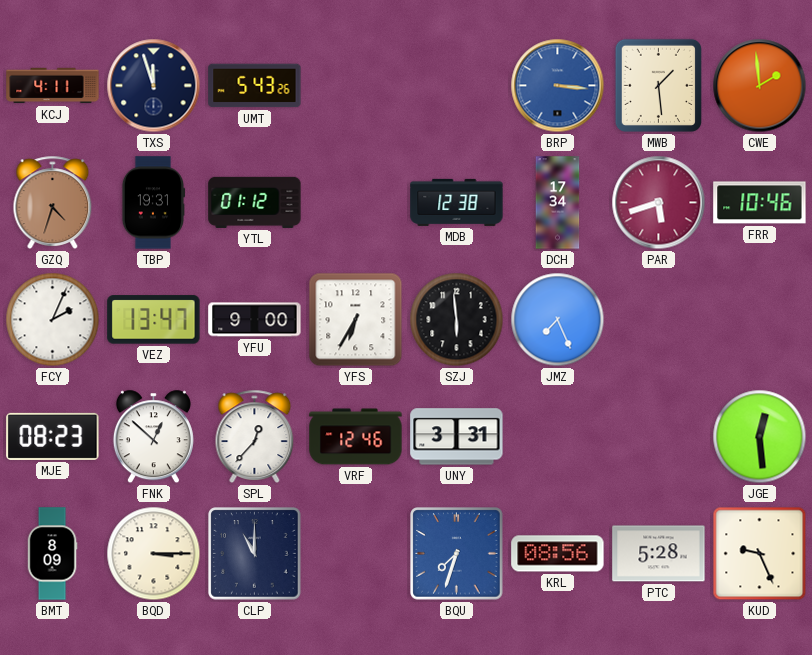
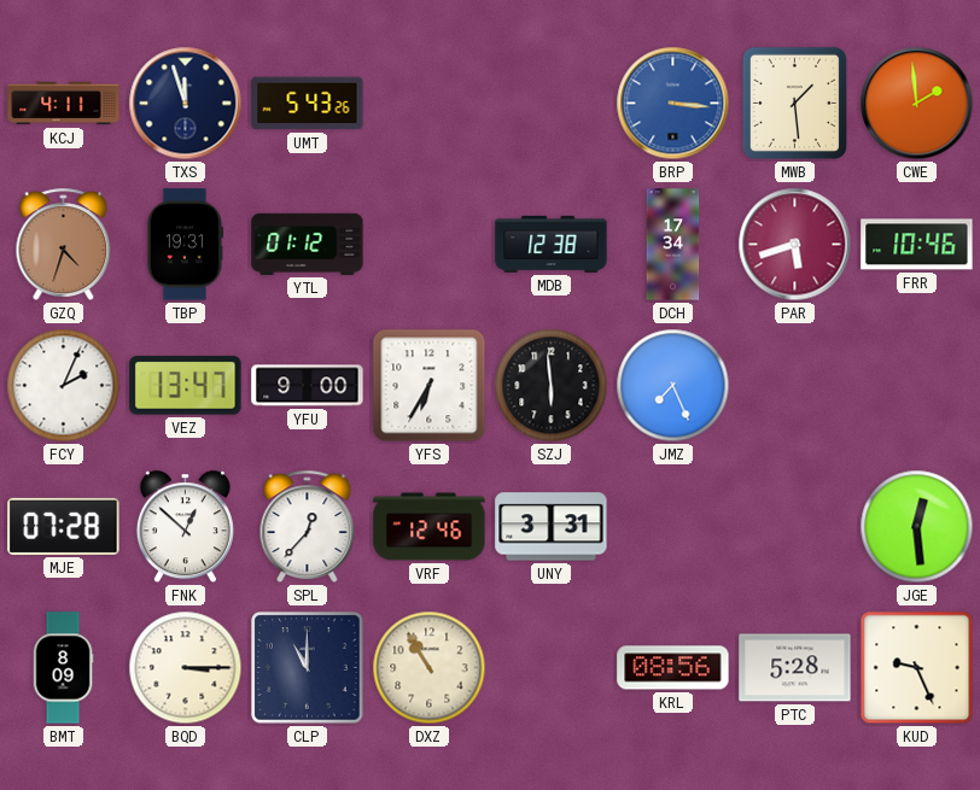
MJE: 08:23 -> 07:28
DXZ: none -> 10:55
BQU: 7:33 -> none
